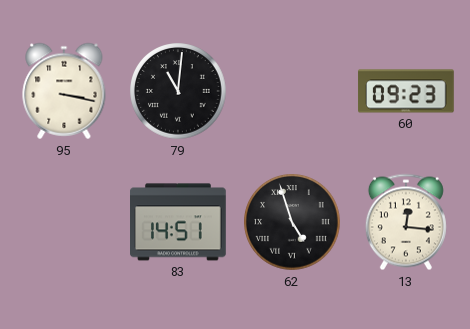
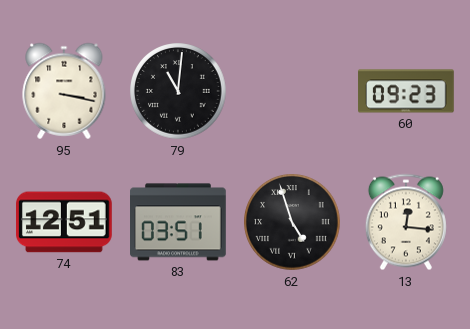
74: none -> 12:51
83: 14:51 -> 03:51
